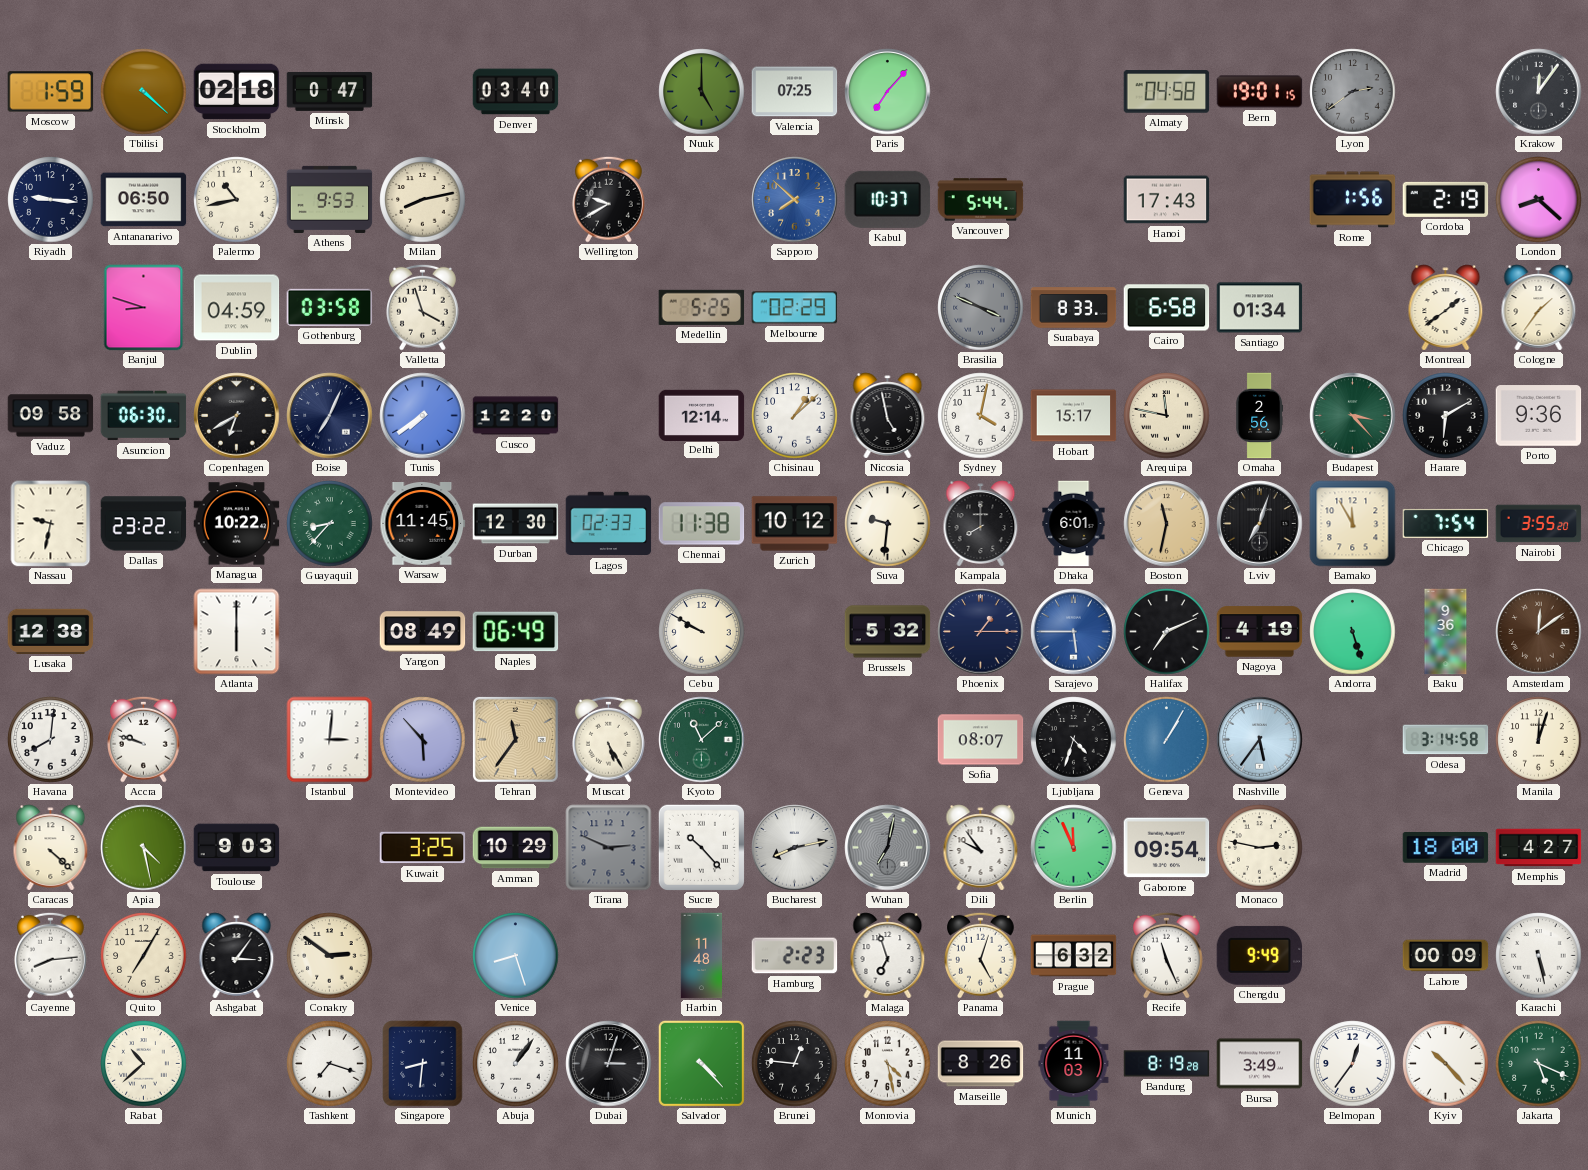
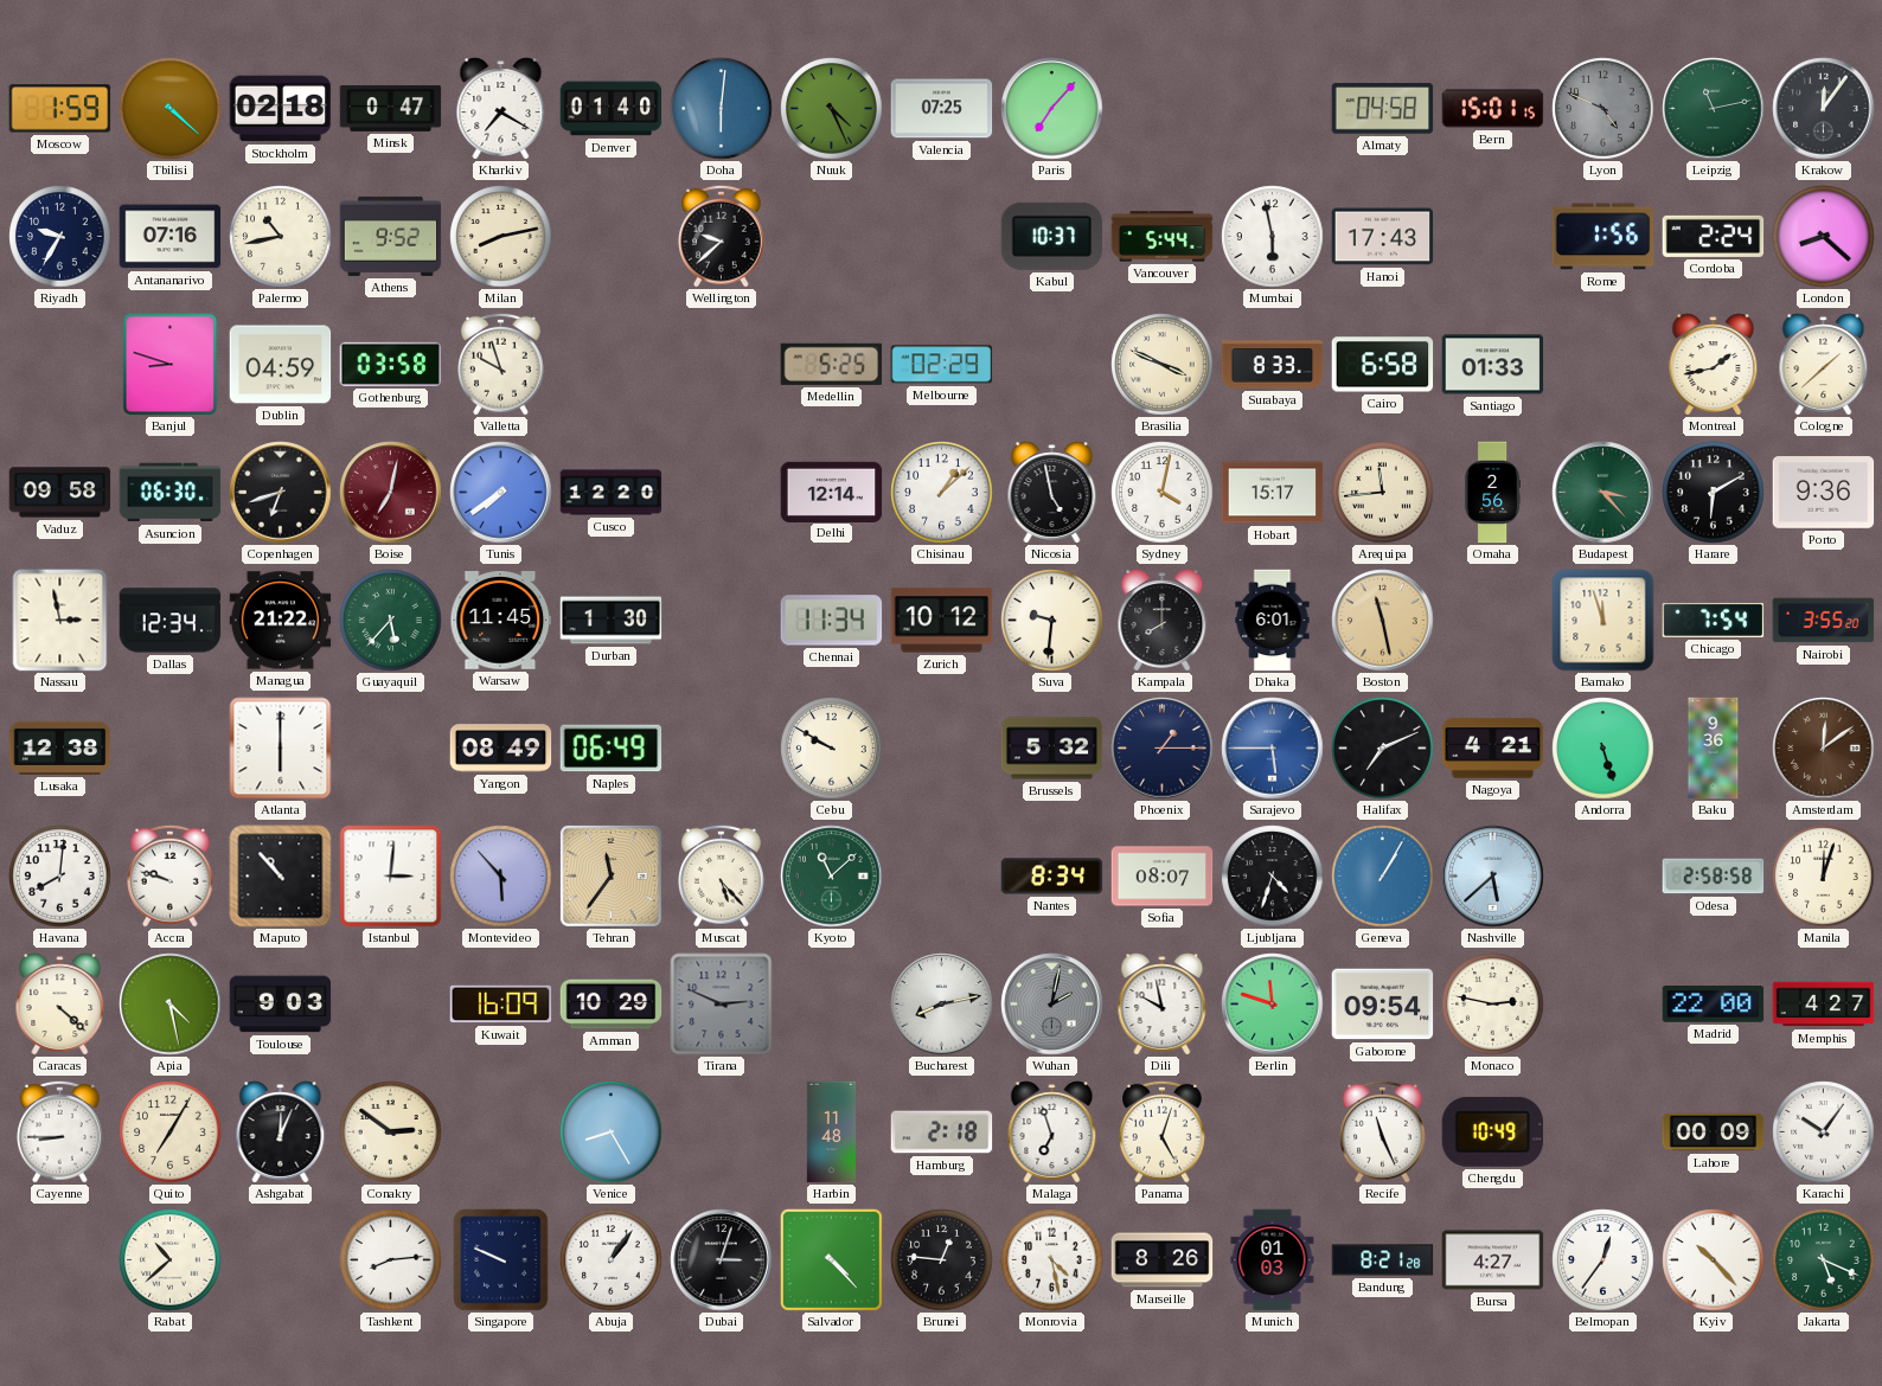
Kharkiv: none -> 7:20
Denver: 03:40 -> 01:40
Doha: none -> 6:01
Nuuk: 5:00 -> 4:26
Bern: 19:01 -> 15:01
Lyon: 2:39 -> 4:49
Leipzig: none -> 11:13
Riyadh: 9:16 -> 9:35
Antananarivo: 06:50 -> 07:16
Athens: 9:53 -> 9:52
Wellington: 9:40 -> 9:38
Sapporo: 7:52 -> none
Mumbai: none -> 5:58
Cordoba: 2:19 -> 2:24
Valletta: 3:57 -> 9:57
Brasilia dial: grey -> cream
Santiago: 01:34 -> 01:33
Montreal: 1:39 -> 1:43
Cologne: 1:36 -> 1:38
Copenhagen: 6:40 -> 6:42
Boise: 7:04 -> 7:02
Boise dial: navy -> burgundy
Arequipa: 11:47 -> 11:44
Nassau: 9:32 -> 2:58
Dallas: 23:22 -> 12:34
Managua: 10:22 -> 21:22
Guayaquil: 8:37 -> 5:37
Durban: 12:30 -> 1:30
Lagos: 02:33 -> none
Chennai: 11:38 -> 11:34
Boston: 11:32 -> 11:28
Lviv: 7:03 -> none
Bamako: 11:55 -> 11:57
Nagoya: 4:19 -> 4:21
Maputo: none -> 10:53
Muscat: 5:25 -> 5:23
Nantes: none -> 8:34
Nashville: 5:36 -> 5:38
Odesa: 3:14 -> 2:58
Kuwait: 3:25 -> 16:09
Sucre: 10:23 -> none
Wuhan: 7:02 -> 2:02
Dili: 9:54 -> 9:58
Berlin: 11:56 -> 11:48
Madrid: 18:00 -> 22:00
Cayenne: 8:14 -> 8:45
Ashgabat: 3:06 -> 12:04
Venice: 8:27 -> 8:25
Hamburg: 2:23 -> 2:18
Prague: 6:32 -> none
Chengdu: 9:49 -> 10:49
Karachi: 5:28 -> 10:06
Tashkent: 7:18 -> 8:14
Singapore: 8:31 -> 9:49
Munich: 11:03 -> 01:03
Bandung: 8:19 -> 8:21
Bursa: 3:49 -> 4:27
